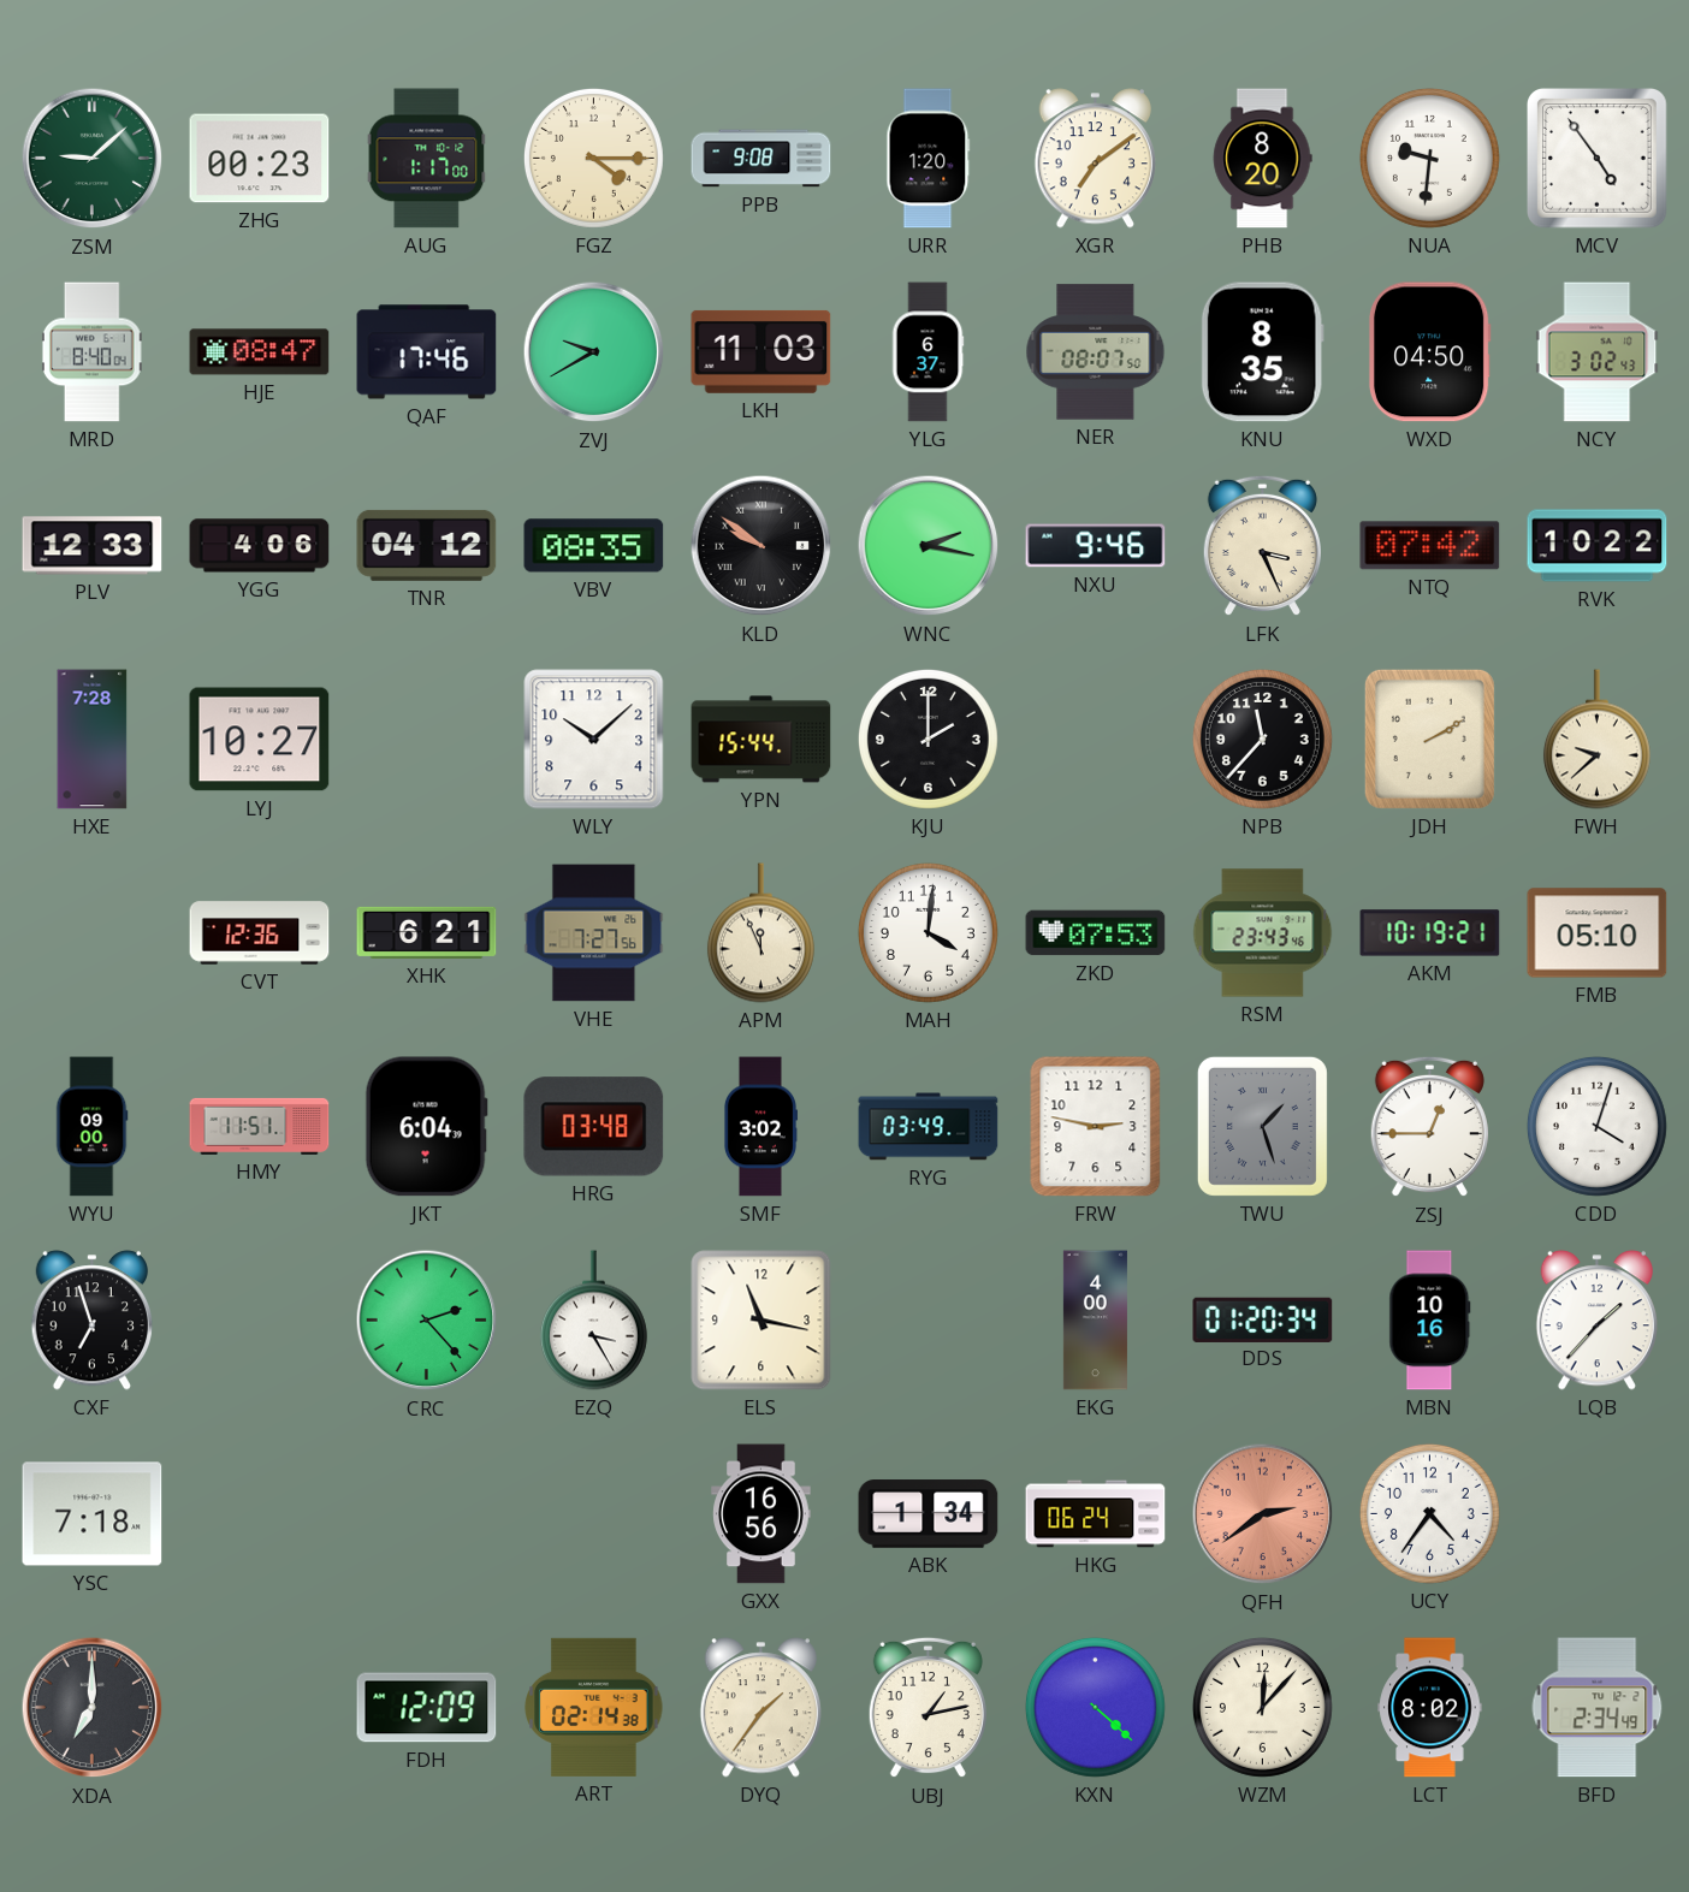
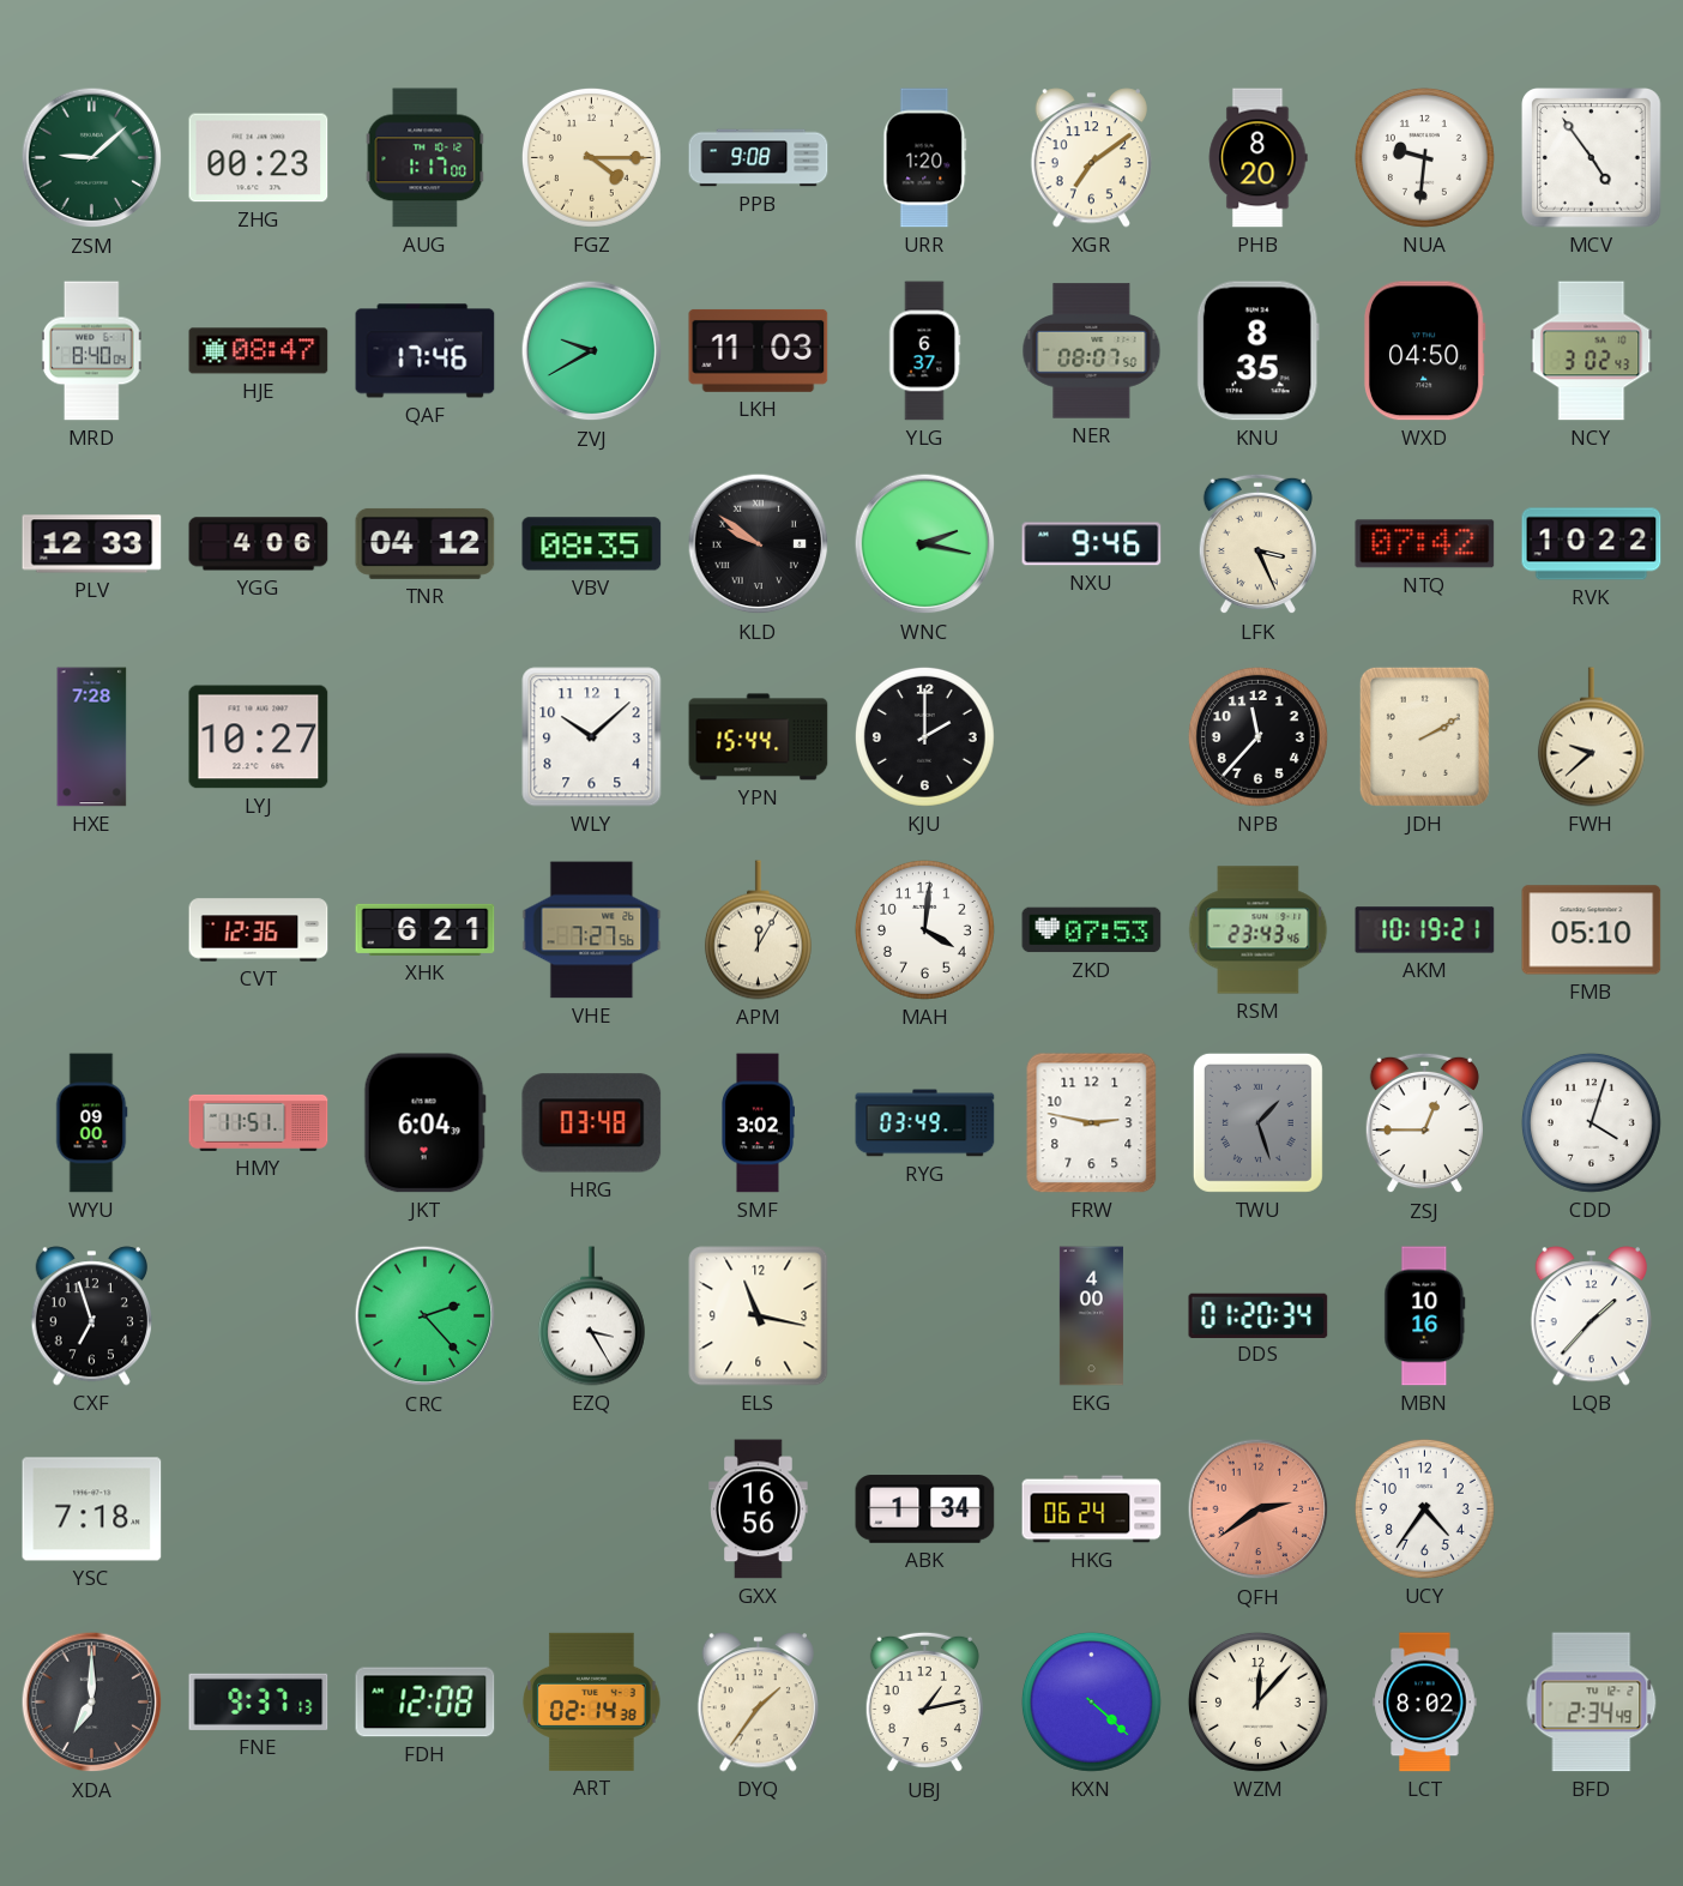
APM: 11:56 -> 12:05
FNE: none -> 9:37
FDH: 12:09 -> 12:08
